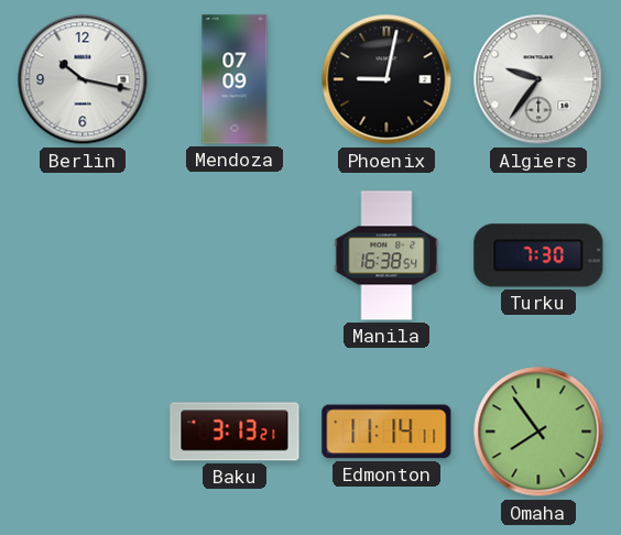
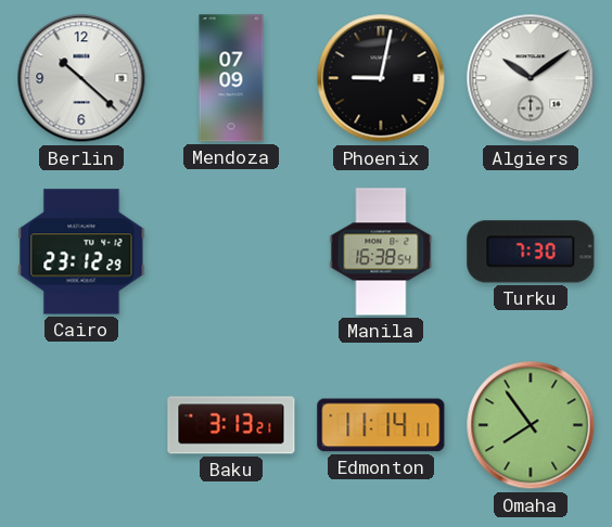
Berlin: 10:17 -> 10:22
Algiers: 9:36 -> 10:09
Cairo: none -> 23:12
